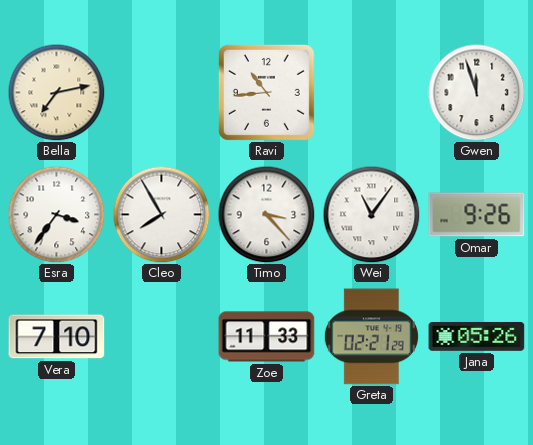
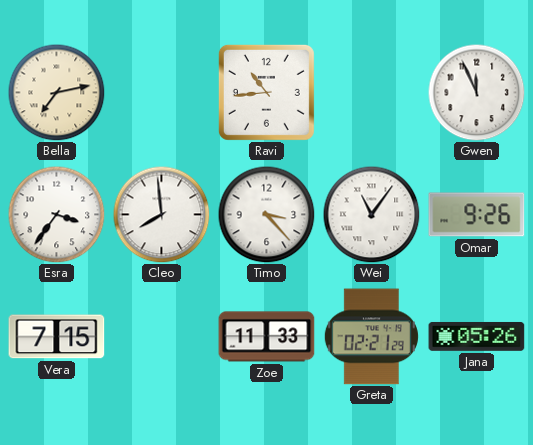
Gwen: 11:57 -> 11:56
Cleo: 7:55 -> 7:59
Vera: 7:10 -> 7:15
